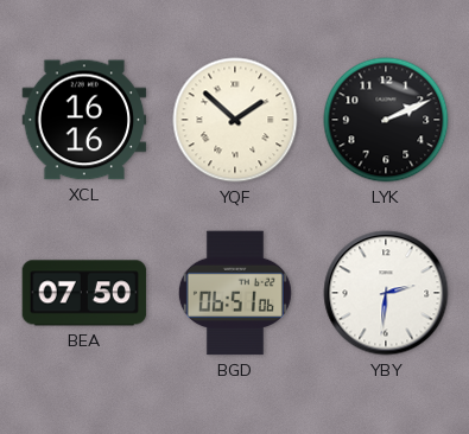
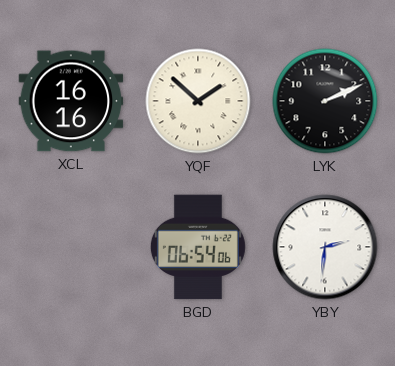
BEA: 07:50 -> none
BGD: 06:51 -> 06:54
